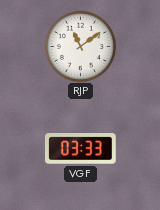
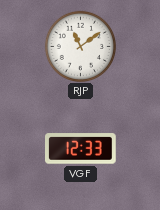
VGF: 03:33 -> 12:33
